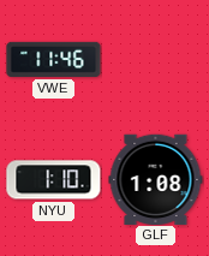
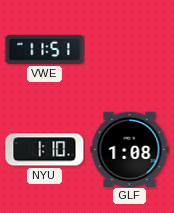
VWE: 11:46 -> 11:51
